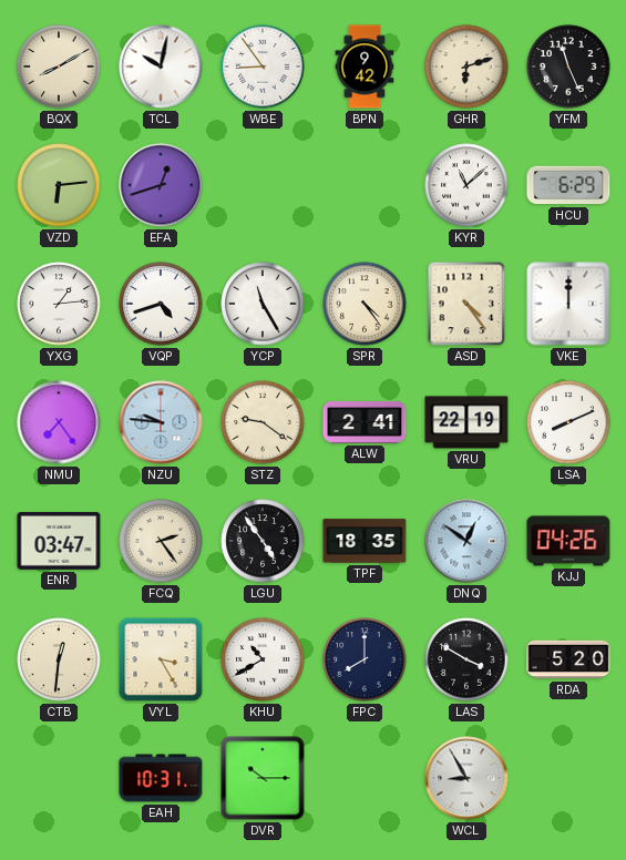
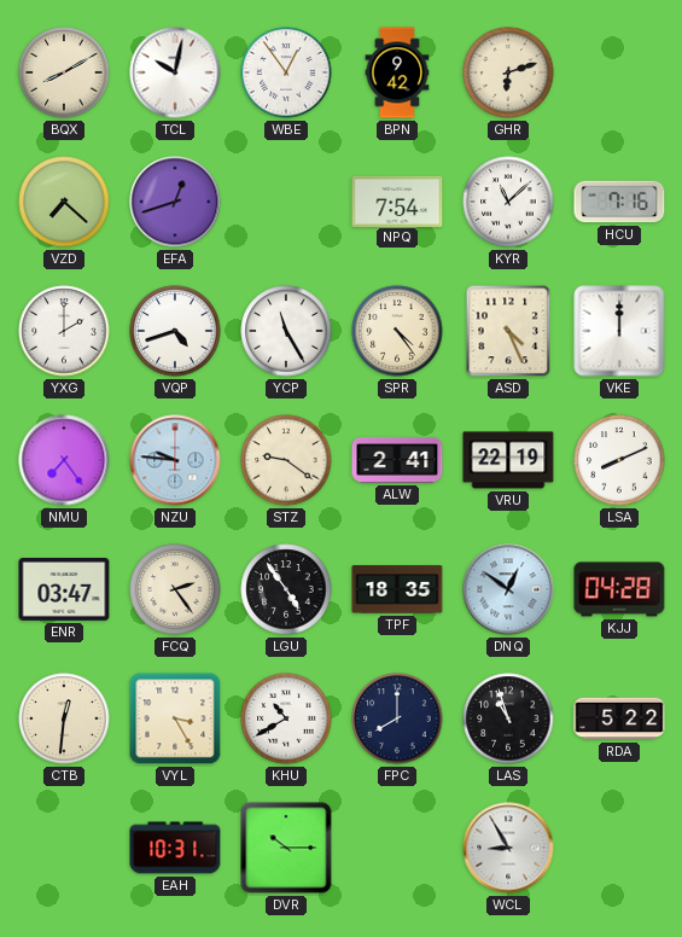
WBE: 8:54 -> 12:54
YFM: 11:26 -> none
VZD: 6:14 -> 7:22
NPQ: none -> 7:54
HCU: 6:29 -> 7:16
YXG: 1:14 -> 2:00
ASD: 4:24 -> 4:26
KJJ: 04:26 -> 04:28
LAS: 3:50 -> 10:57
RDA: 5:20 -> 5:22
